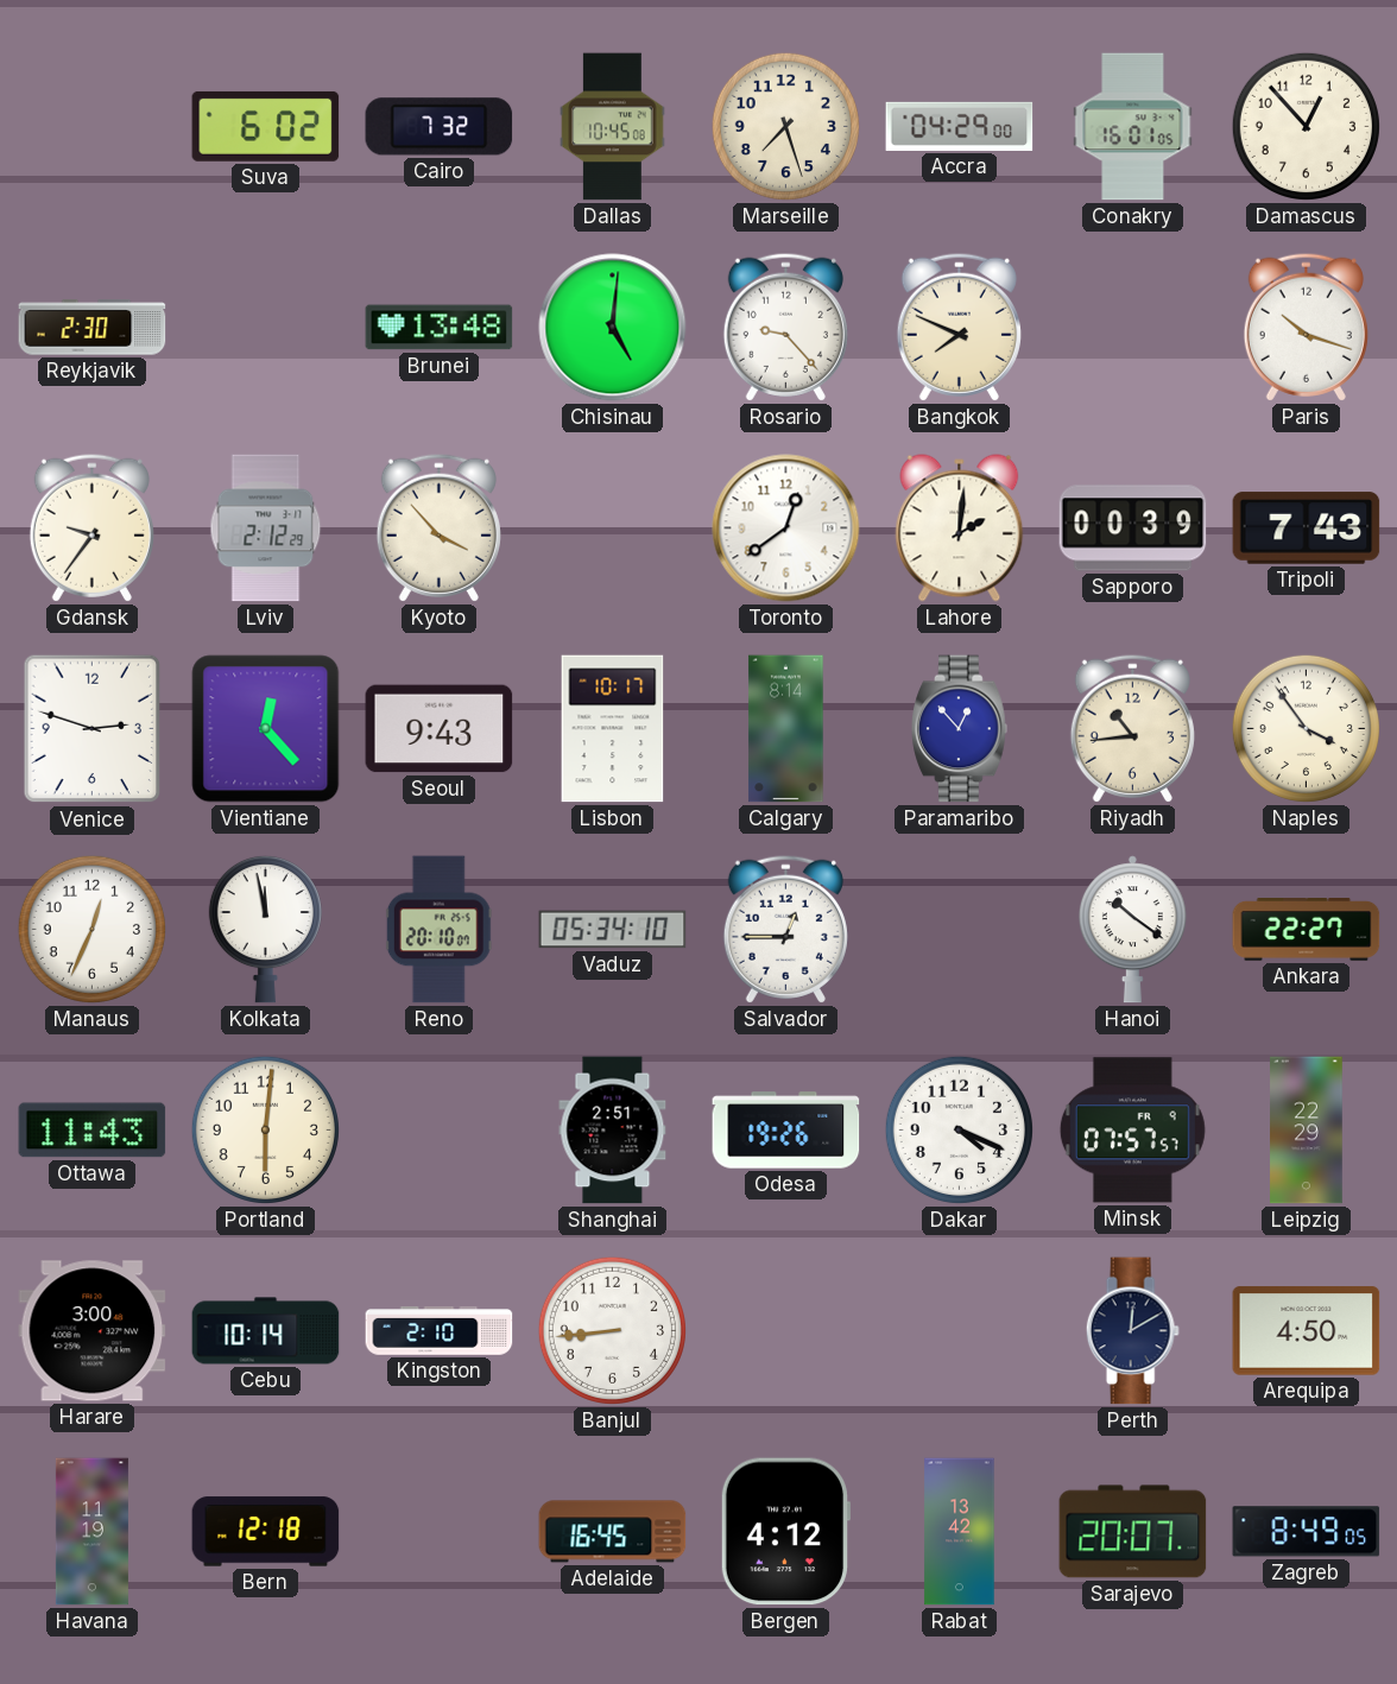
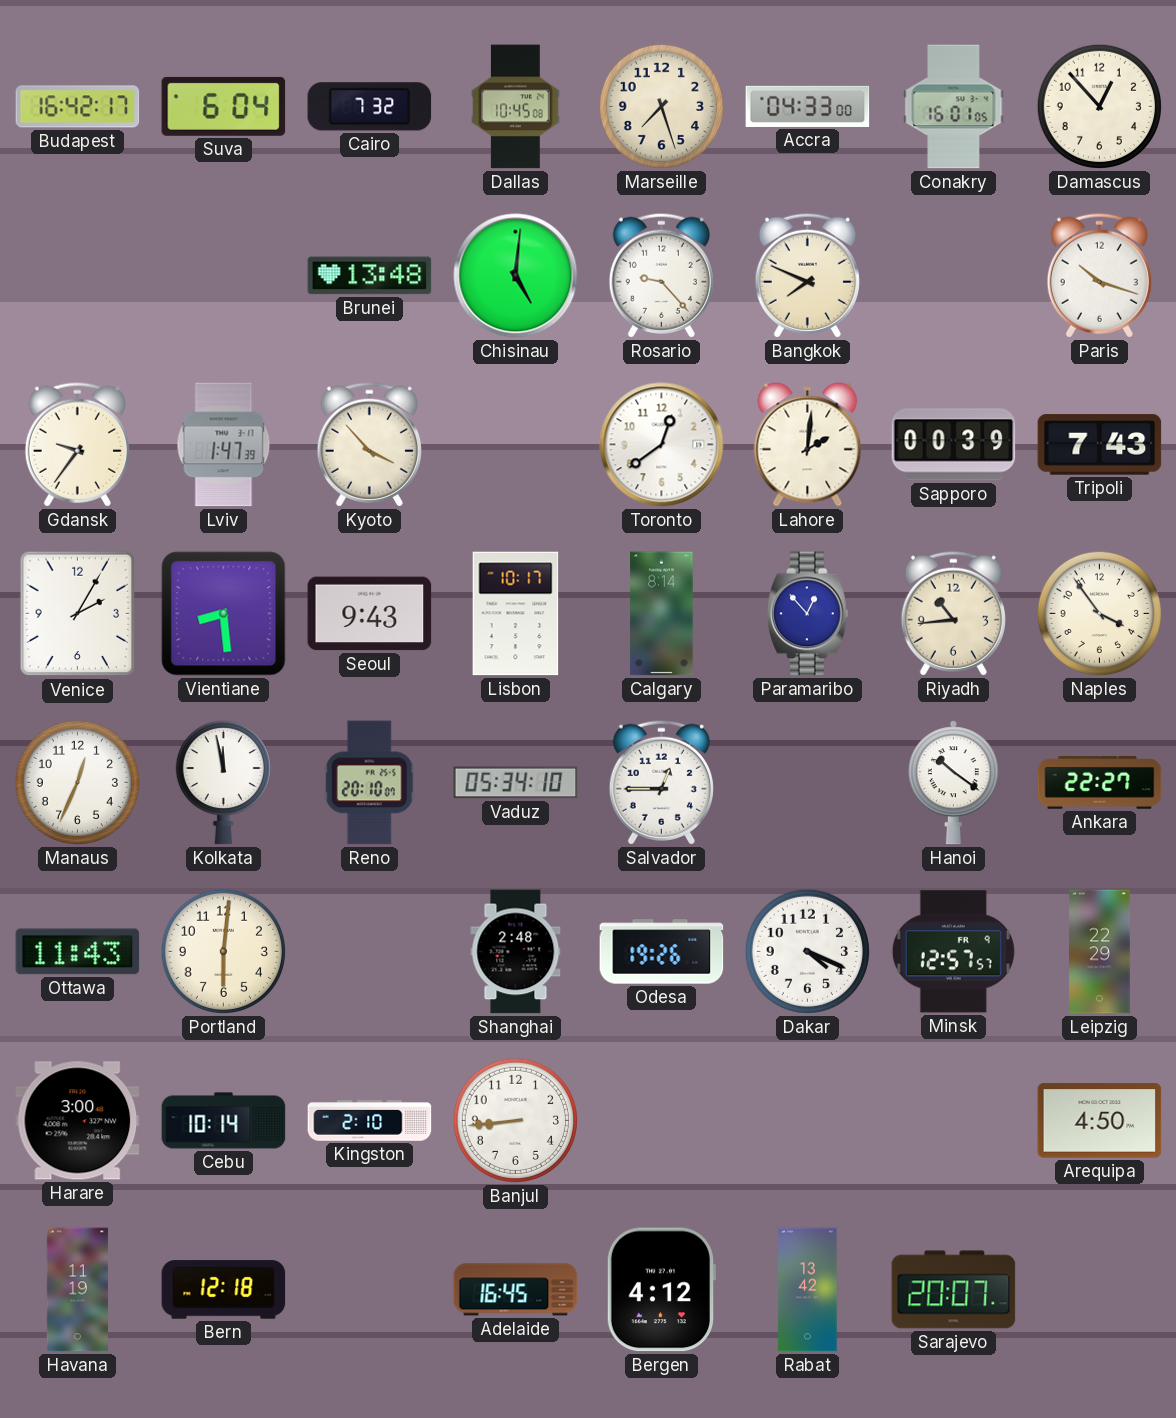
Budapest: none -> 16:42
Suva: 6:02 -> 6:04
Accra: 04:29 -> 04:33
Reykjavik: 2:30 -> none
Lviv: 2:12 -> 1:47
Venice: 2:48 -> 2:05
Vientiane: 12:23 -> 8:29
Shanghai: 2:51 -> 2:48
Minsk: 07:57 -> 12:57
Perth: 12:10 -> none
Zagreb: 8:49 -> none
